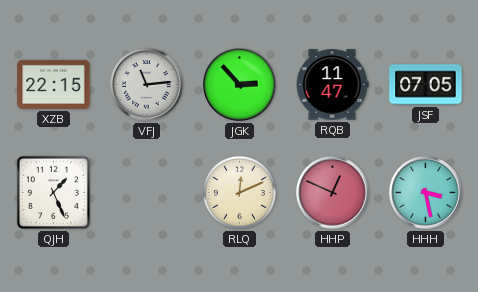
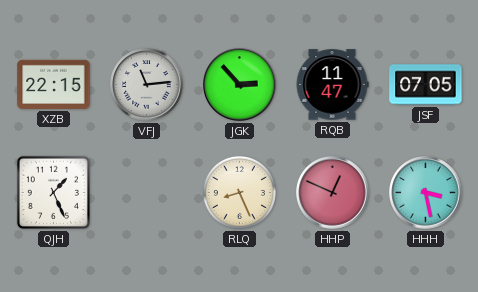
RLQ: 12:11 -> 8:26
